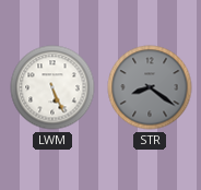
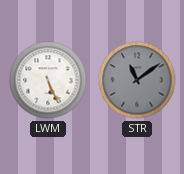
STR: 8:21 -> 11:09
